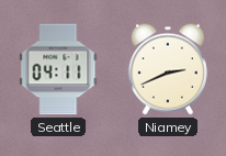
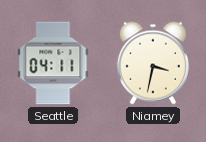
Niamey: 2:41 -> 3:32
